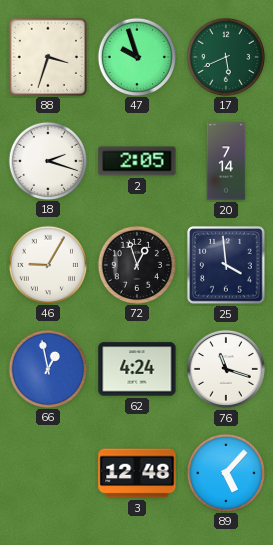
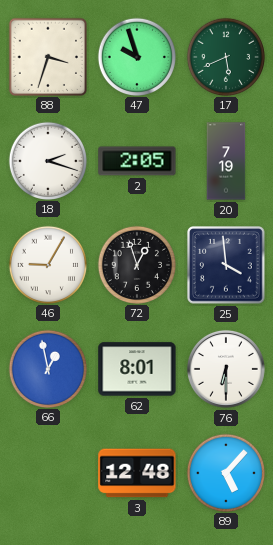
20: 7:14 -> 7:19
62: 4:24 -> 8:01
76: 11:18 -> 6:30
